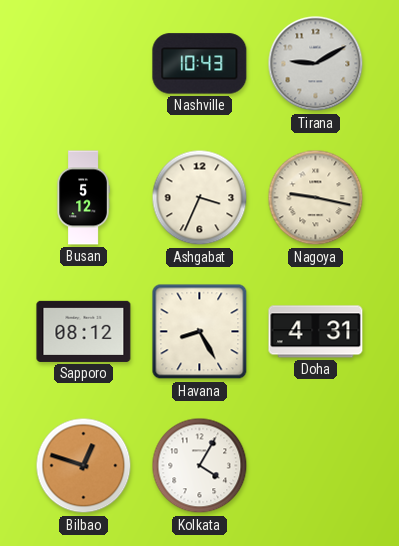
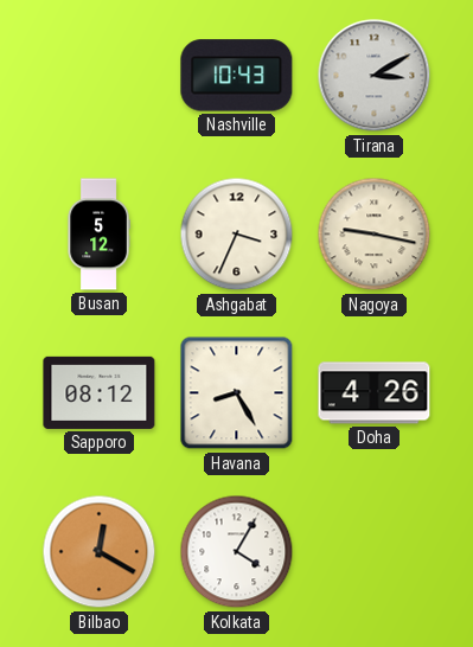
Tirana: 9:10 -> 3:10
Doha: 4:31 -> 4:26
Bilbao: 12:48 -> 12:20
